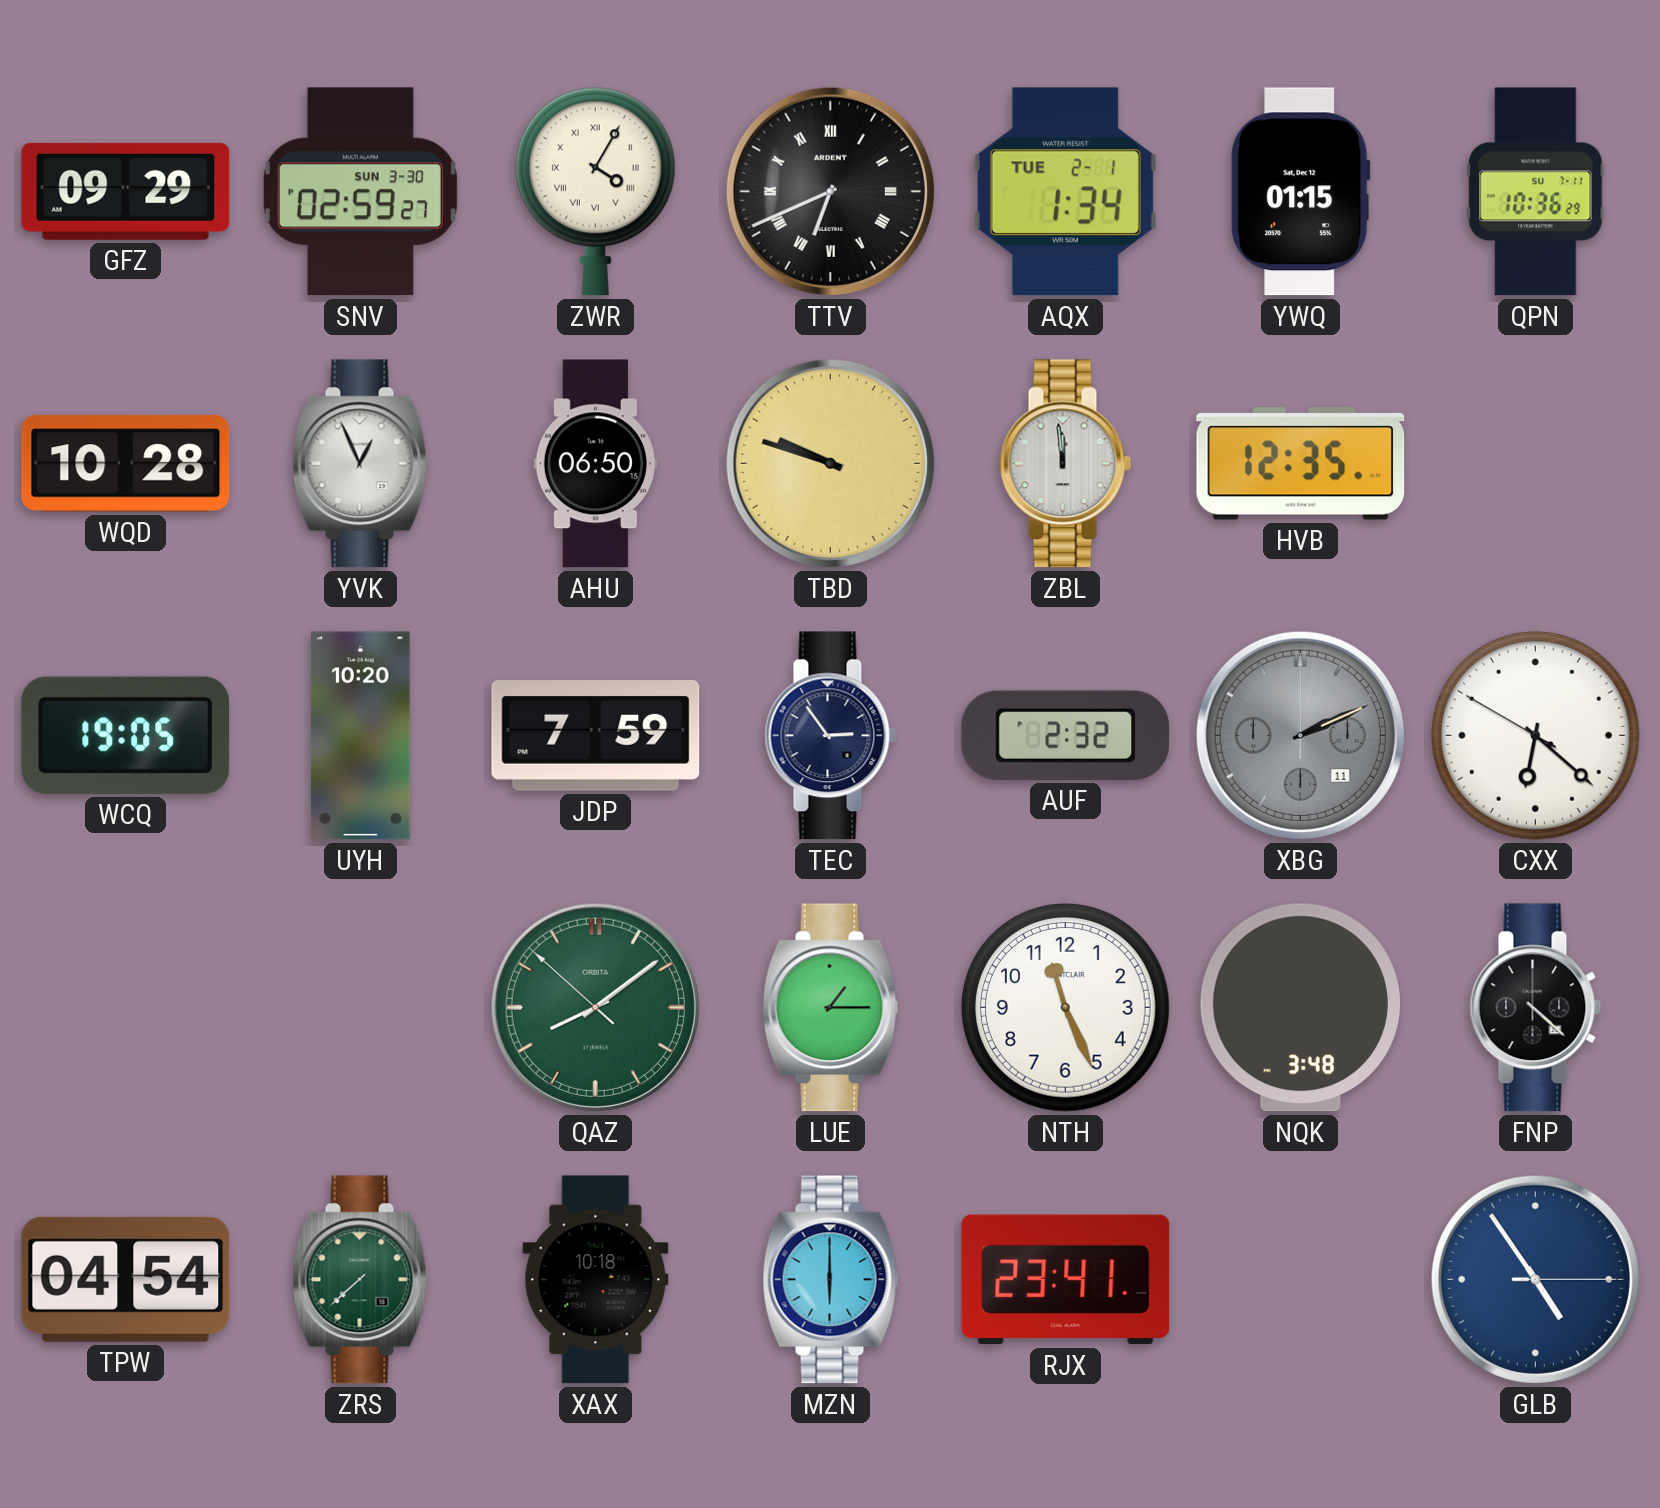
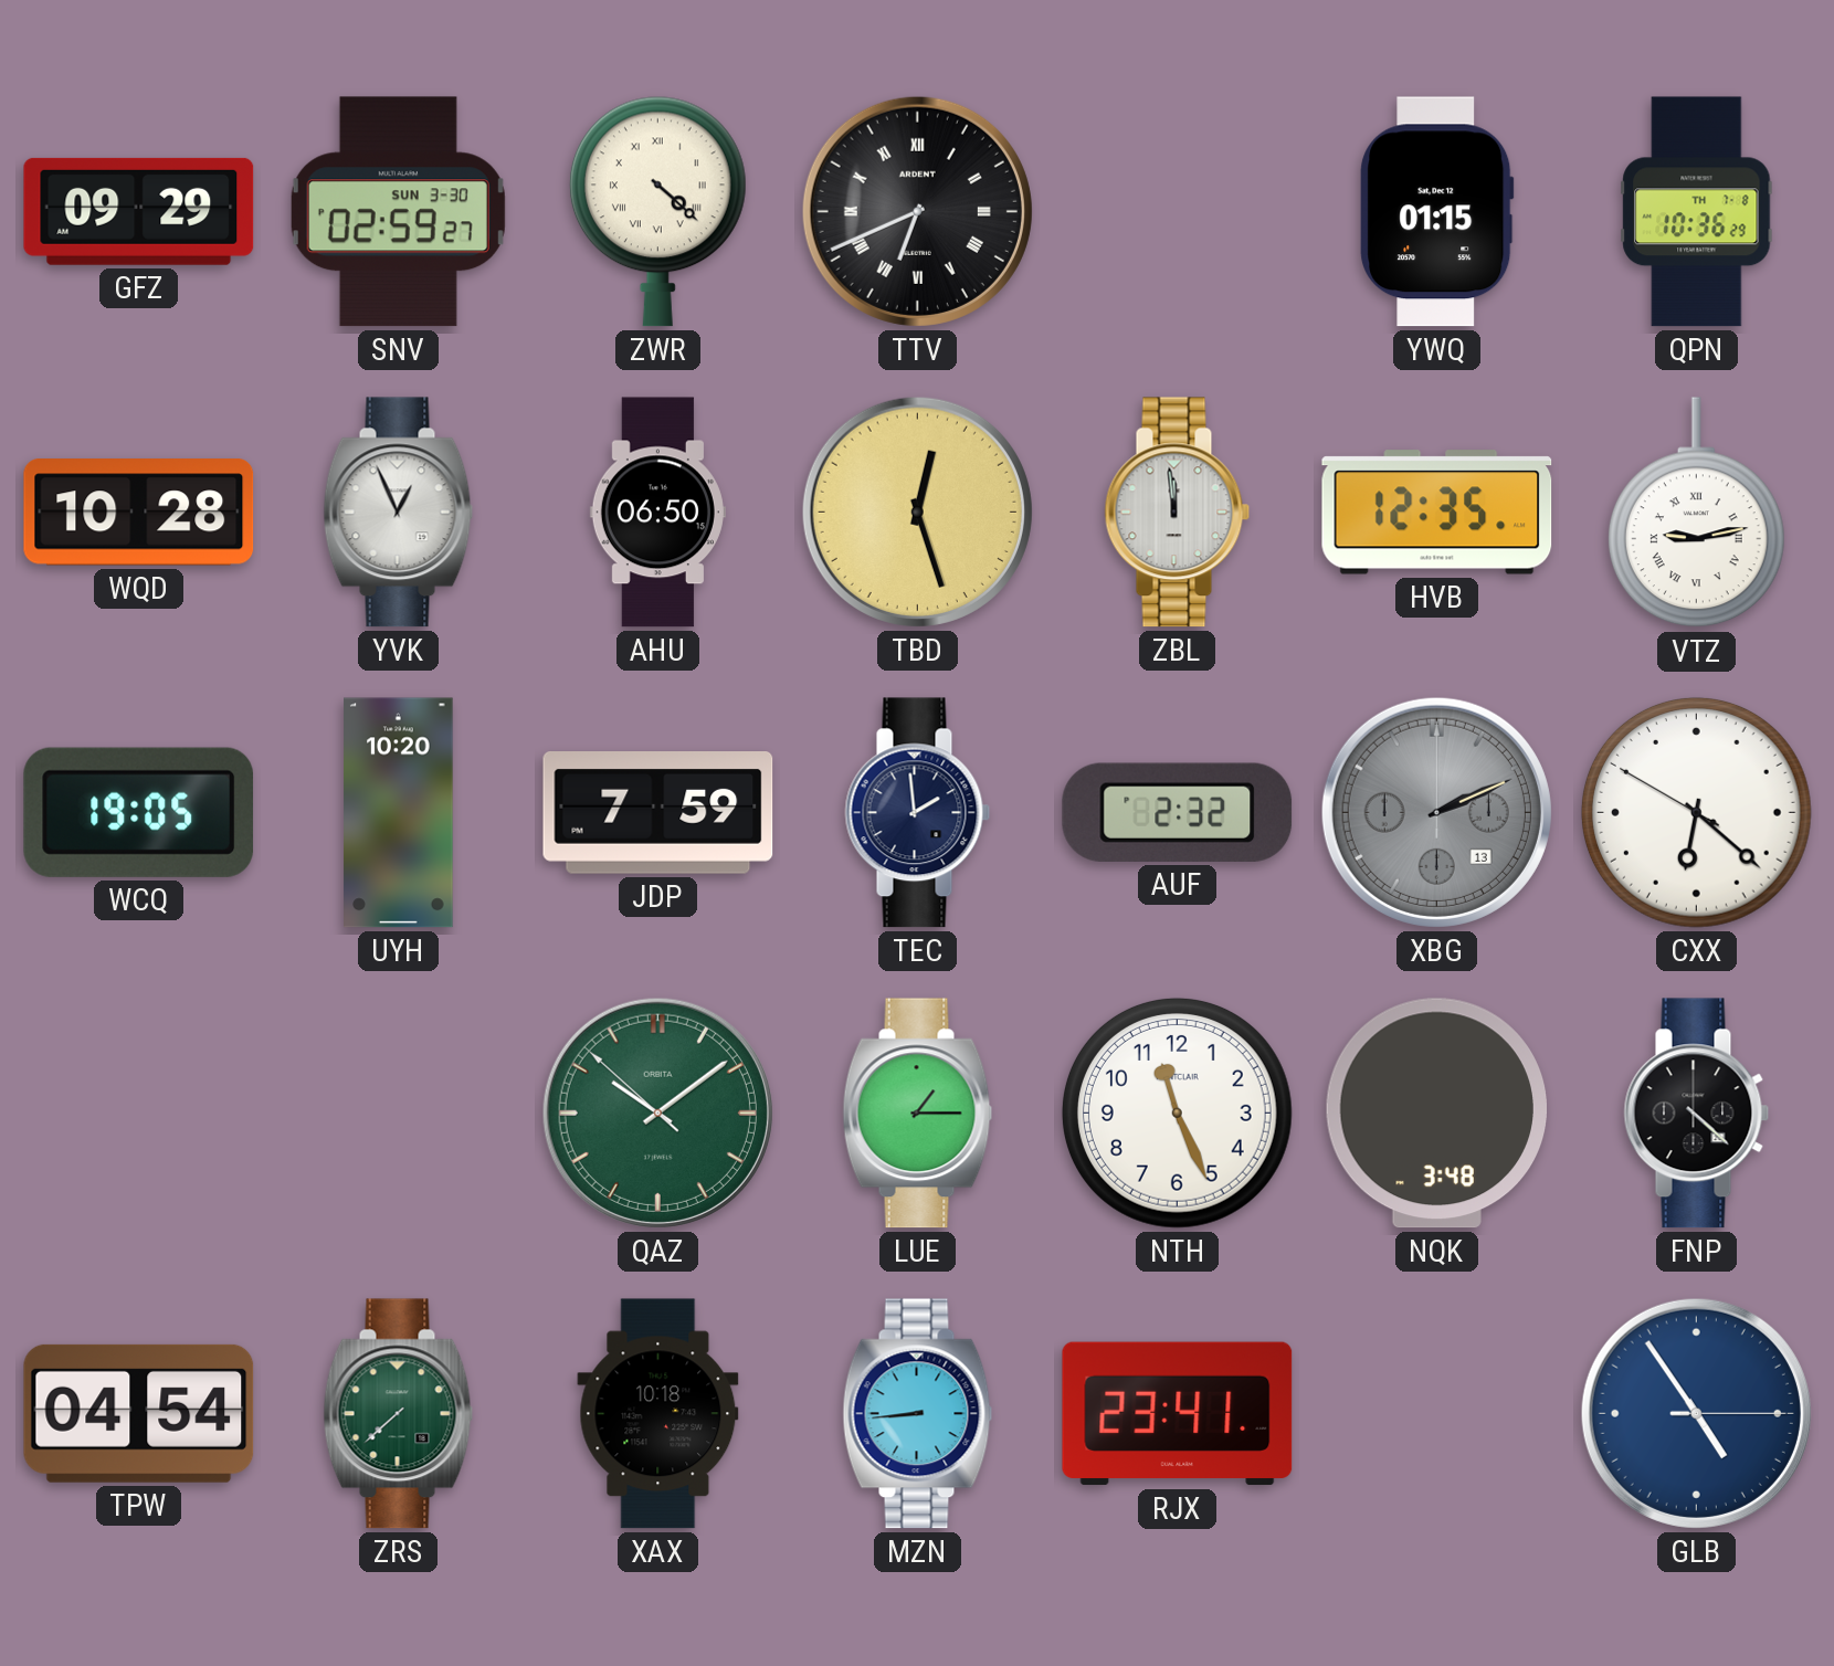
ZWR: 4:05 -> 4:22
AQX: 1:34 -> none
QPN date: SU 7-11 -> TH 7-8
TBD: 9:48 -> 12:27
VTZ: none -> 9:13
TEC: 2:54 -> 1:59
XBG date: 11 -> 13
QAZ: 8:08 -> 10:08
MZN: 6:00 -> 8:44
